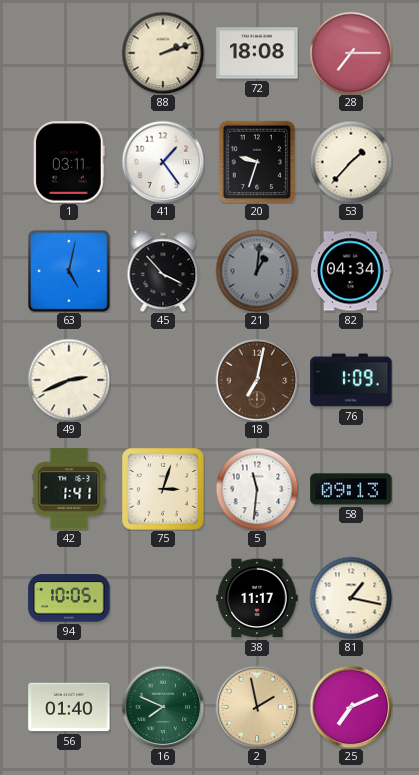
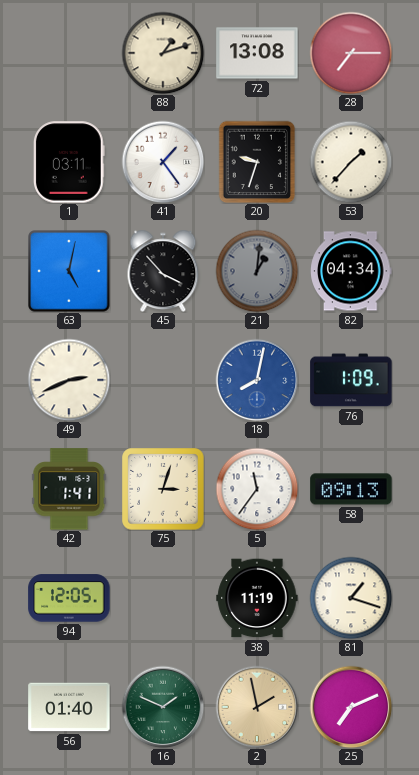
88: 2:12 -> 1:12
72: 18:08 -> 13:08
18: 7:02 -> 8:02
18 dial: brown -> blue
5: 11:31 -> 11:36
94: 10:05 -> 12:05
38: 11:17 -> 11:19
81: 1:17 -> 1:18
16: 7:49 -> 1:49
